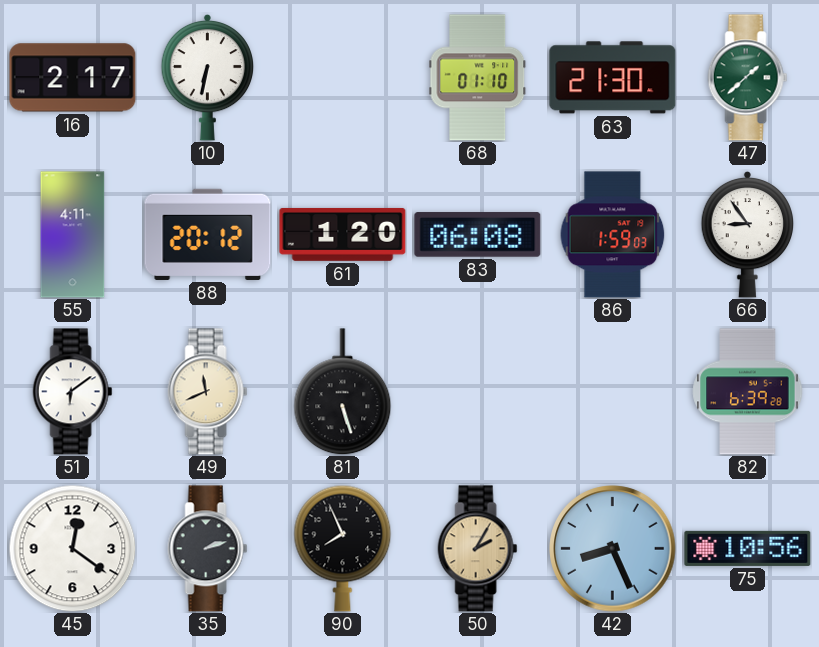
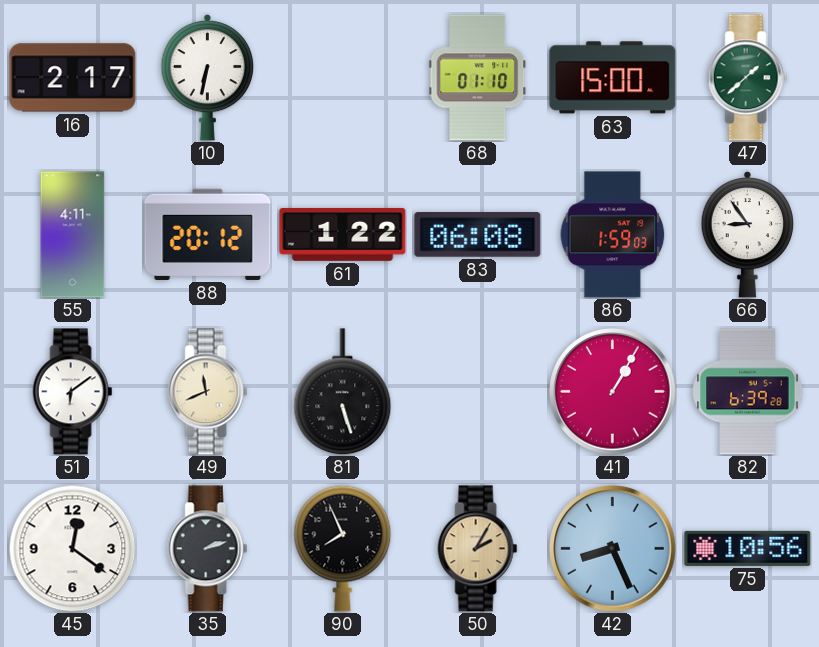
63: 21:30 -> 15:00
61: 1:20 -> 1:22
41: none -> 1:05
